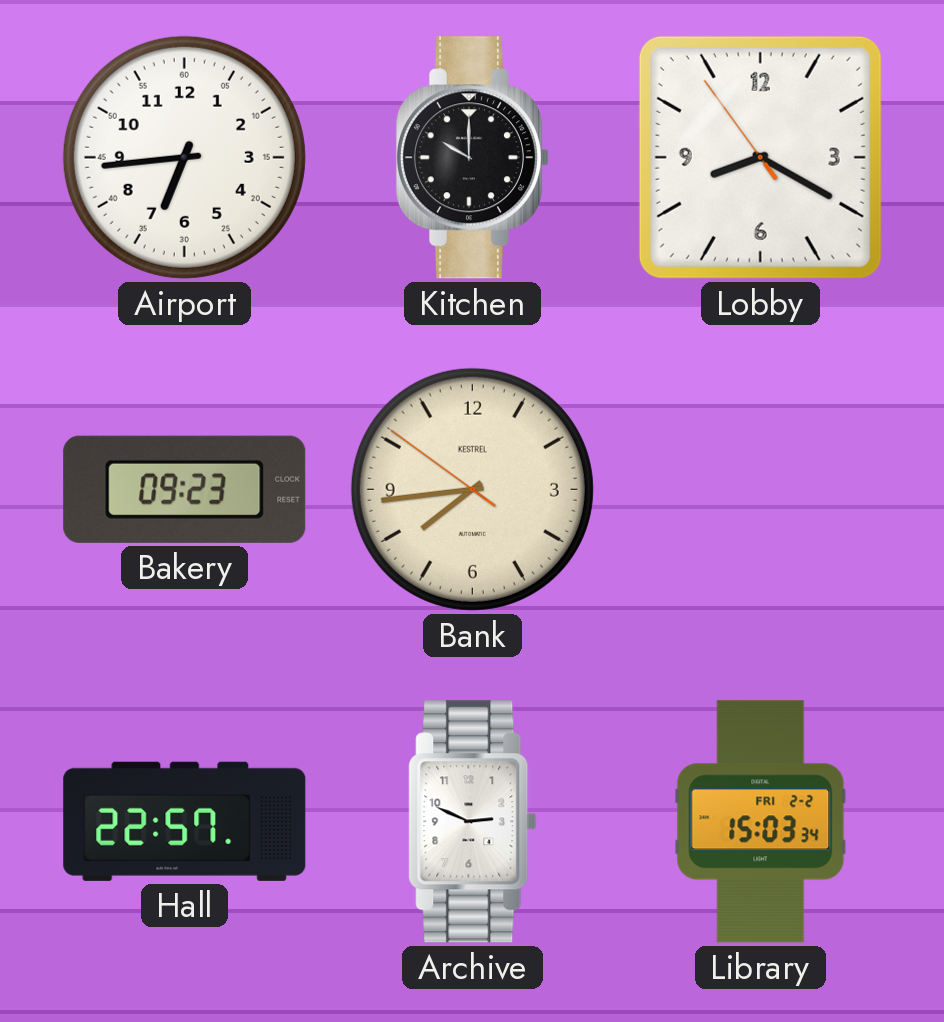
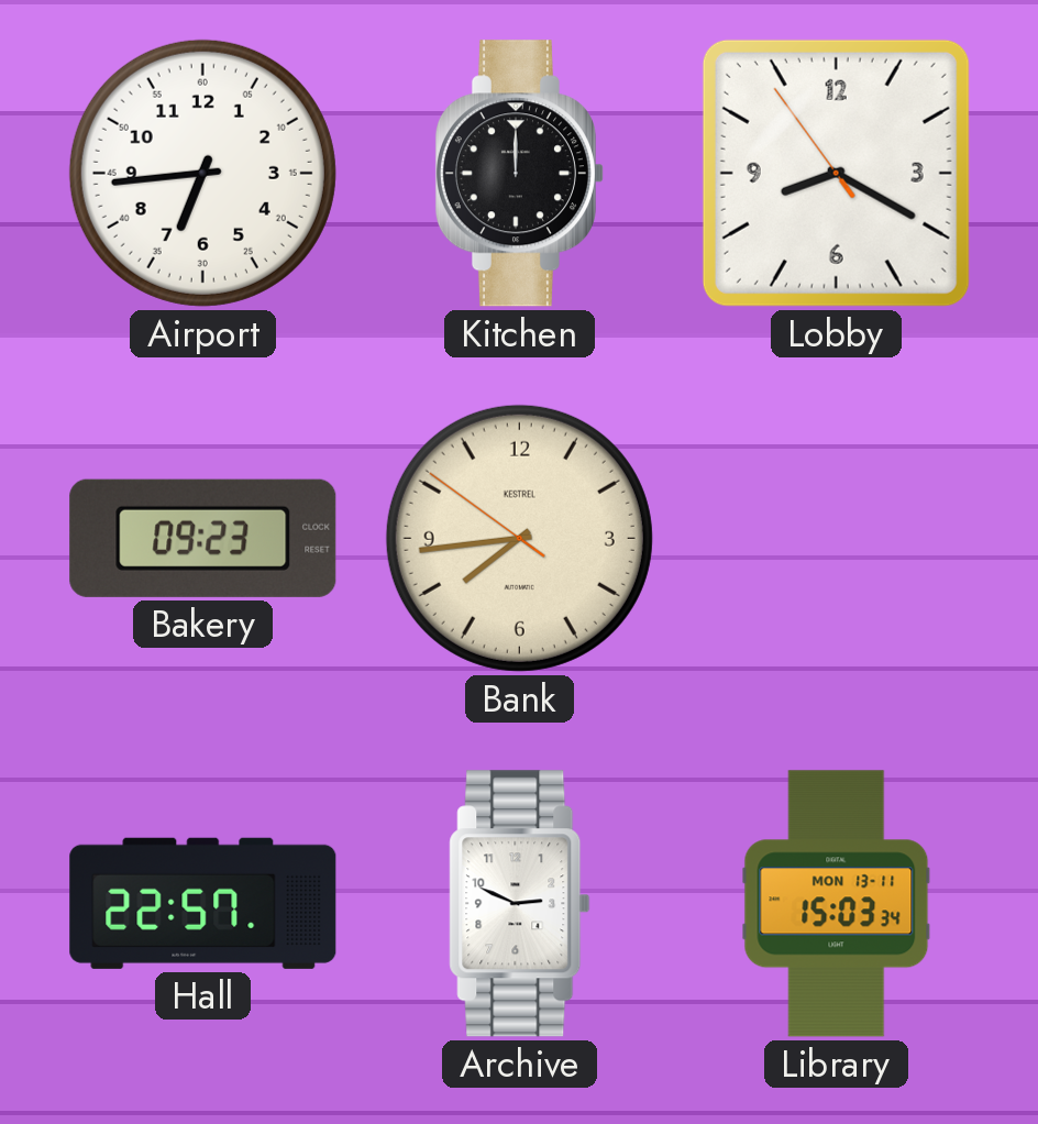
Kitchen: 10:00 -> 12:00
Library date: FRI 2-2 -> MON 13-11
